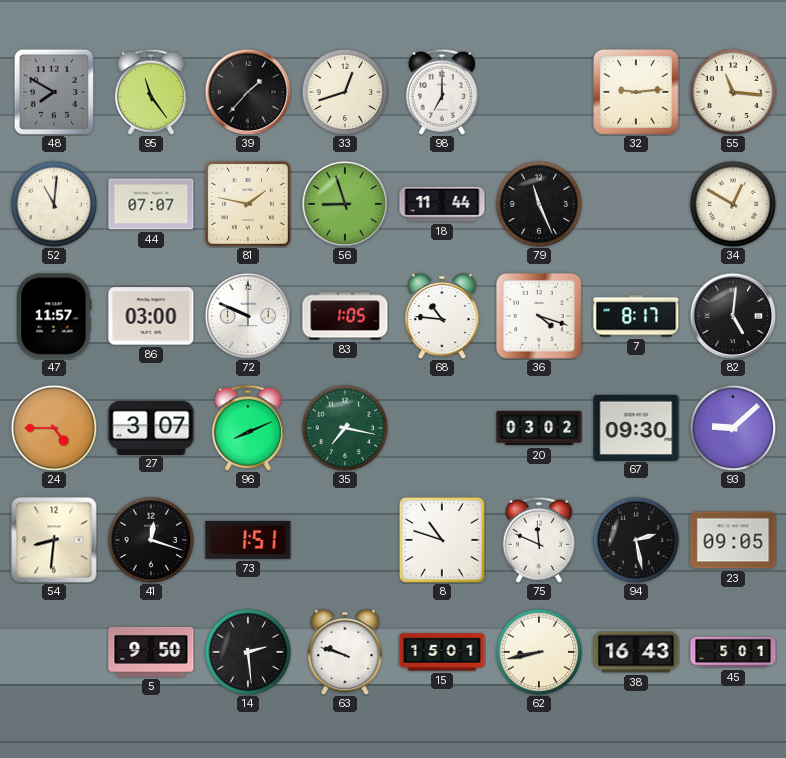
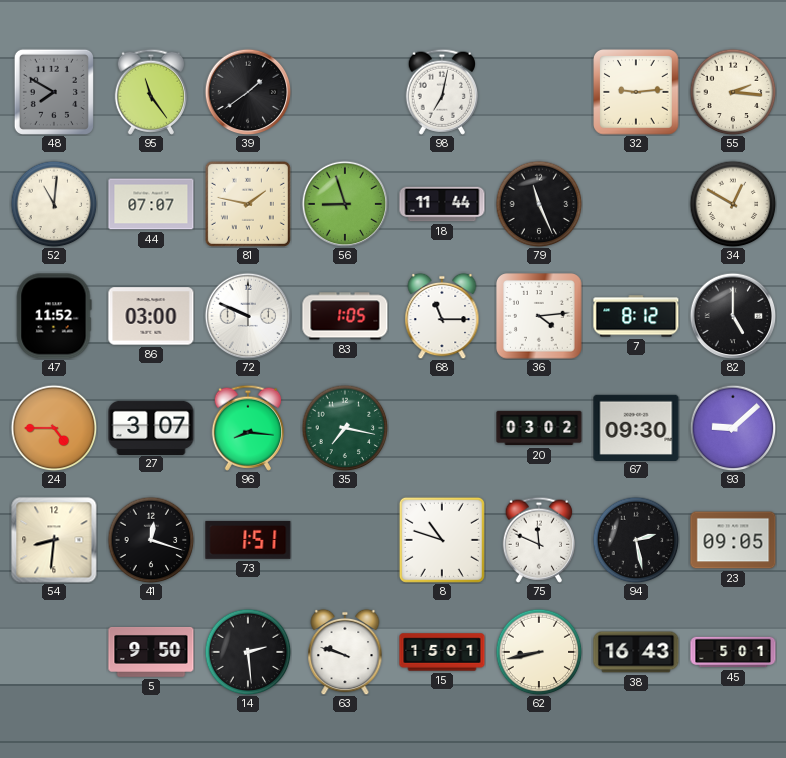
39: 1:37 -> 1:39
33: 12:42 -> none
98: 7:00 -> 7:02
55: 11:16 -> 2:16
47: 11:57 -> 11:52
68: 10:46 -> 11:15
36: 4:18 -> 4:14
7: 8:17 -> 8:12
82: 5:01 -> 5:00
96: 8:11 -> 8:16
